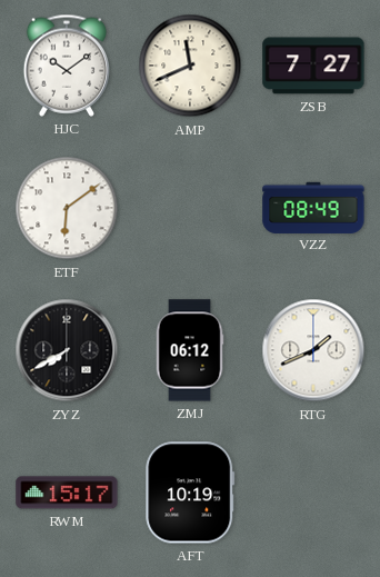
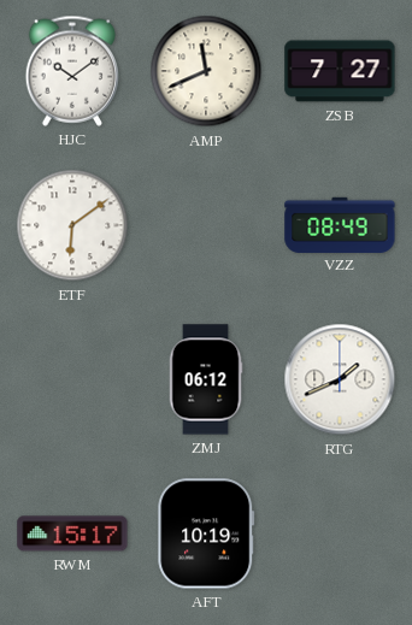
ZYZ: 7:40 -> none
